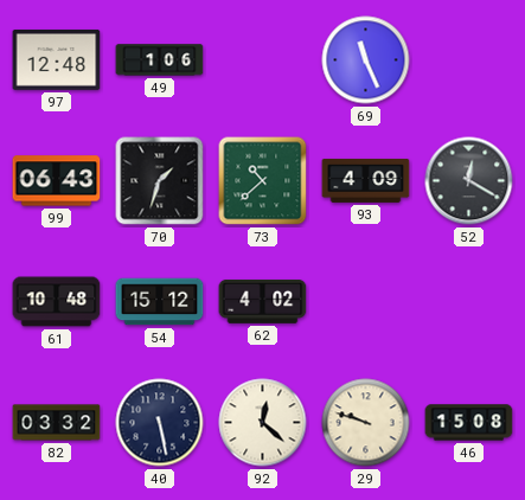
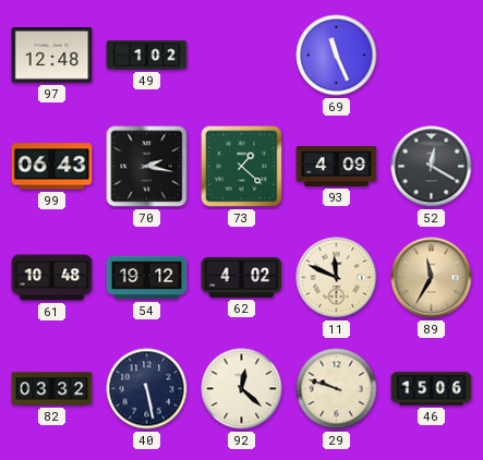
49: 1:06 -> 1:02
70: 1:33 -> 2:17
73: 10:38 -> 1:22
54: 15:12 -> 19:12
11: none -> 11:49
89: none -> 11:35
46: 15:08 -> 15:06
